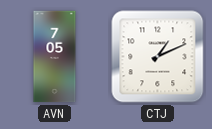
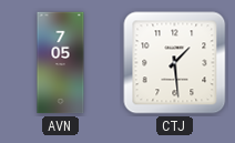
CTJ: 1:11 -> 1:29
